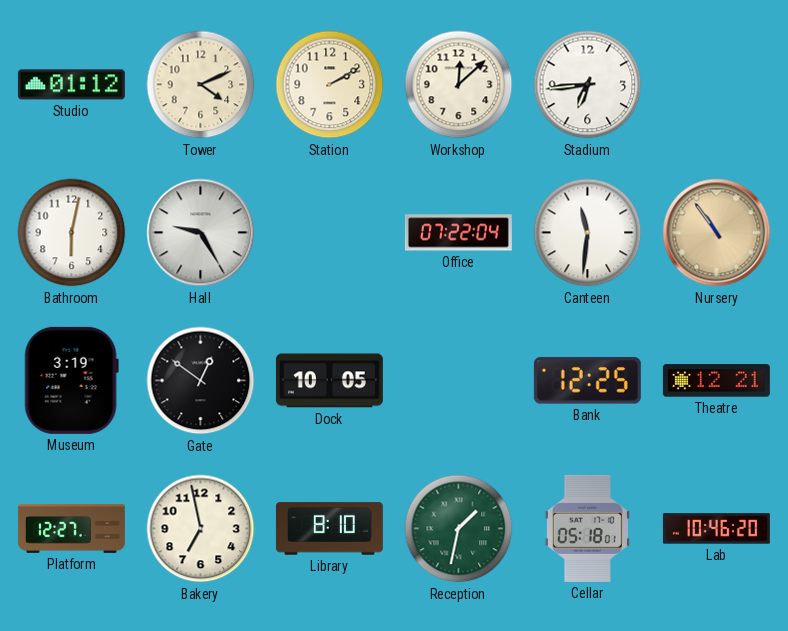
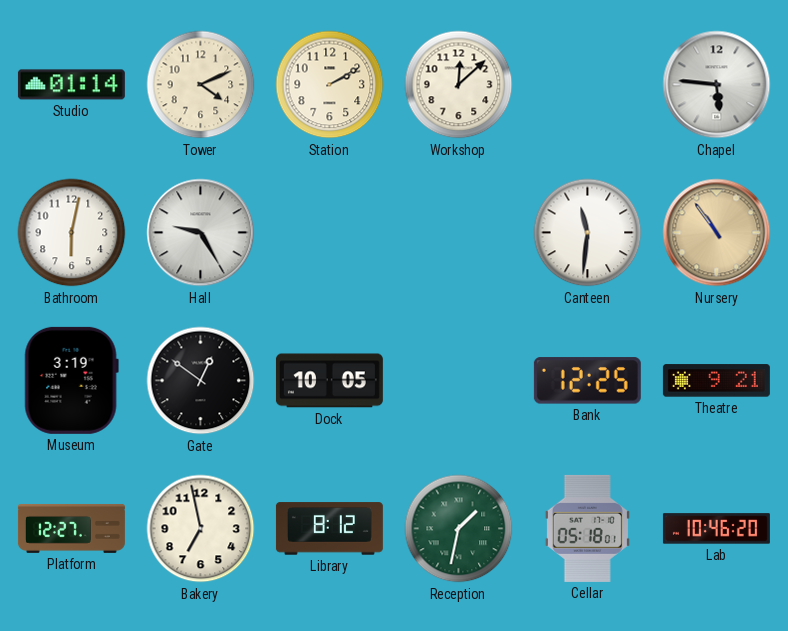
Studio: 01:12 -> 01:14
Stadium: 6:44 -> none
Chapel: none -> 5:46
Office: 07:22 -> none
Theatre: 12:21 -> 9:21
Library: 8:10 -> 8:12
